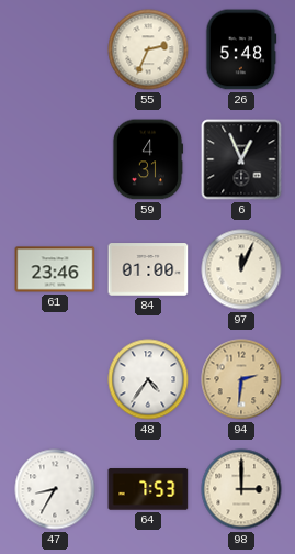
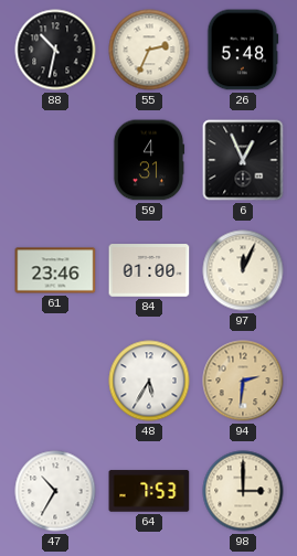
88: none -> 10:32
48: 4:36 -> 5:35
47: 8:35 -> 10:35
